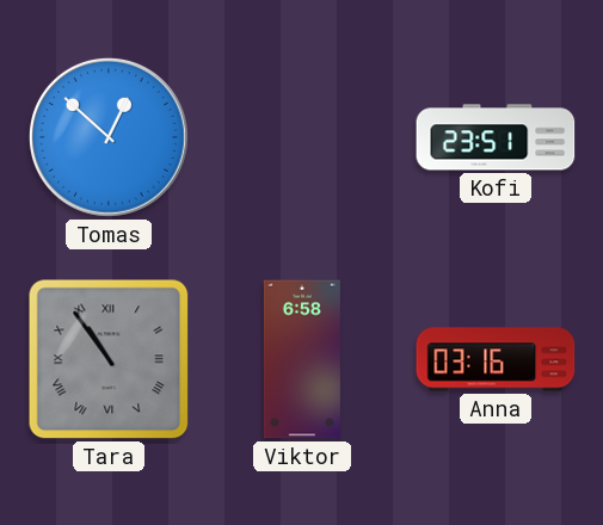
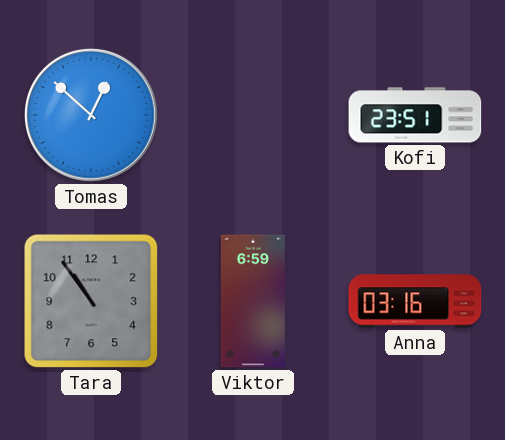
Tara numerals: Roman -> Arabic
Viktor: 6:58 -> 6:59
